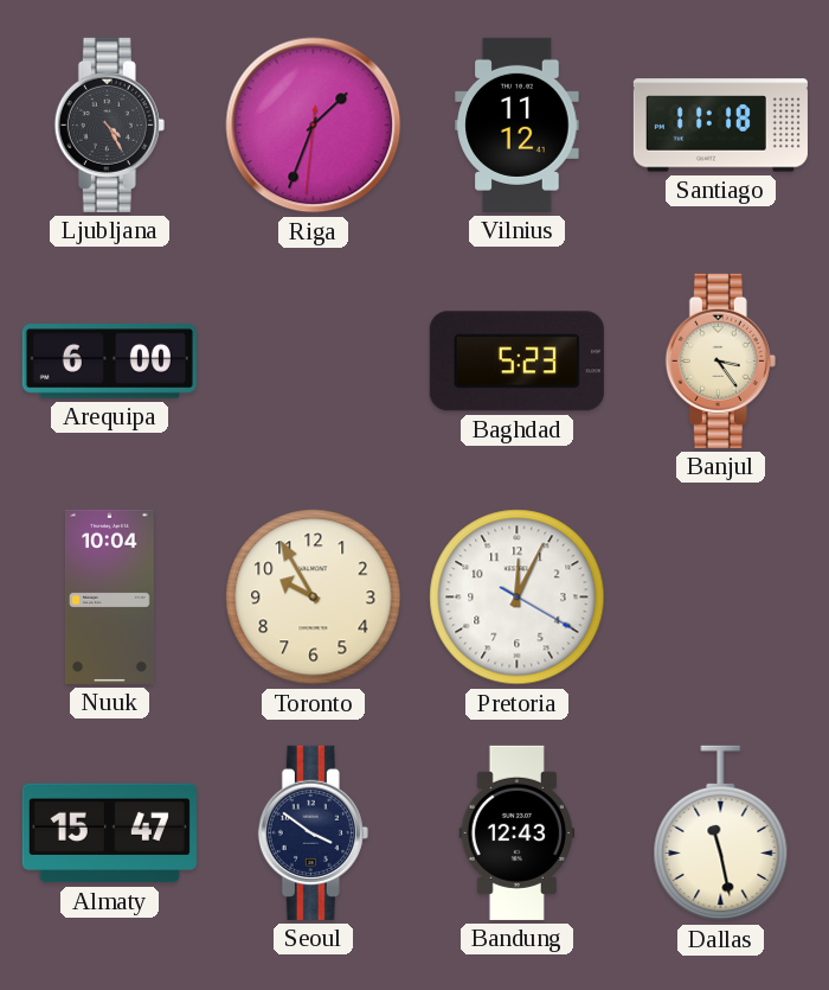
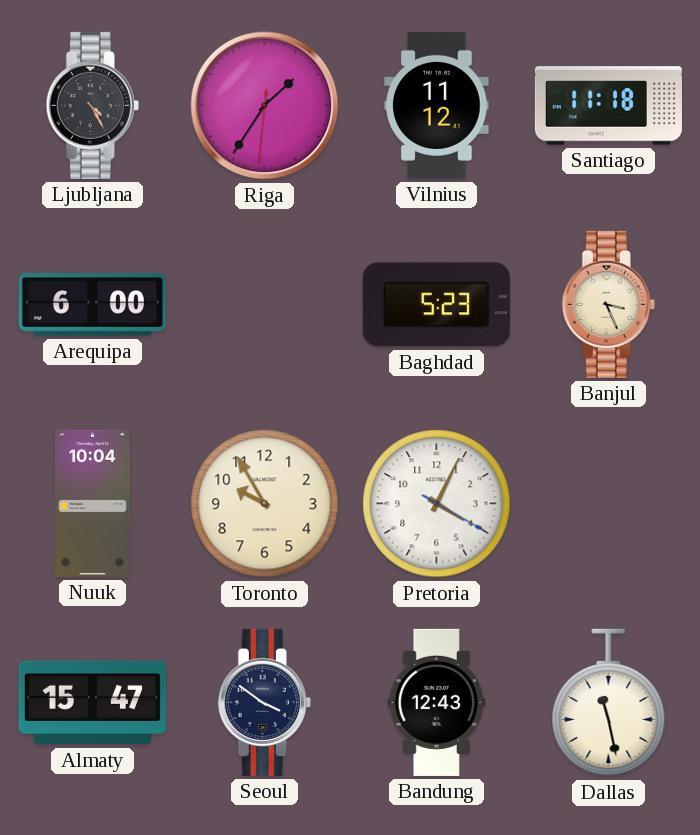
Riga: 1:33 -> 1:35
Banjul: 3:24 -> 3:26
Pretoria: 12:04 -> 4:04
